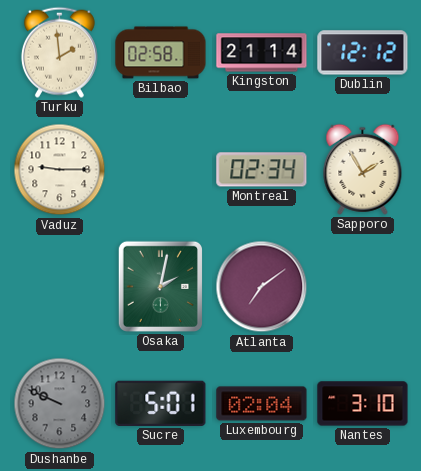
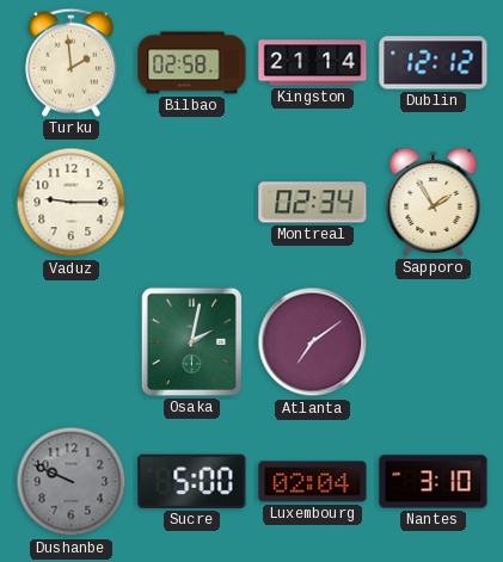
Sucre: 5:01 -> 5:00
